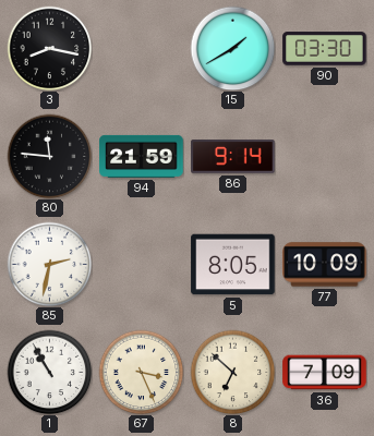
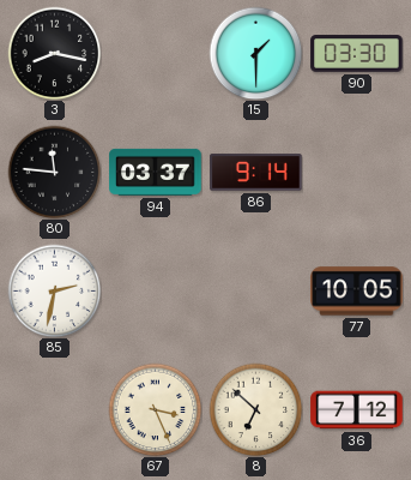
15: 1:40 -> 1:30
94: 21:59 -> 03:37
5: 8:05 -> none
77: 10:09 -> 10:05
1: 10:55 -> none
36: 7:09 -> 7:12
